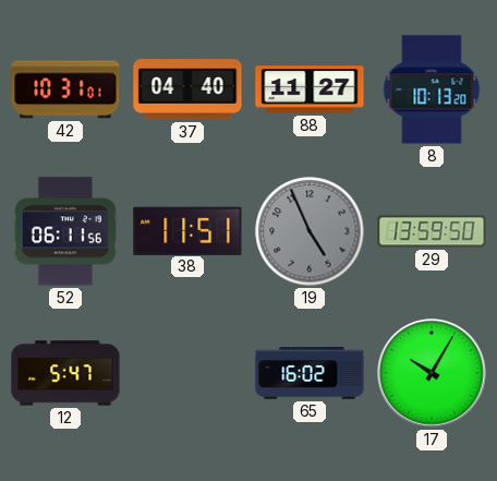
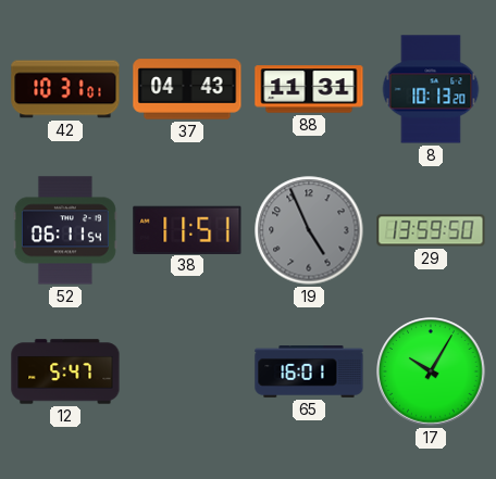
37: 04:40 -> 04:43
88: 11:27 -> 11:31
52: 06:11:56 -> 06:11:54
65: 16:02 -> 16:01
